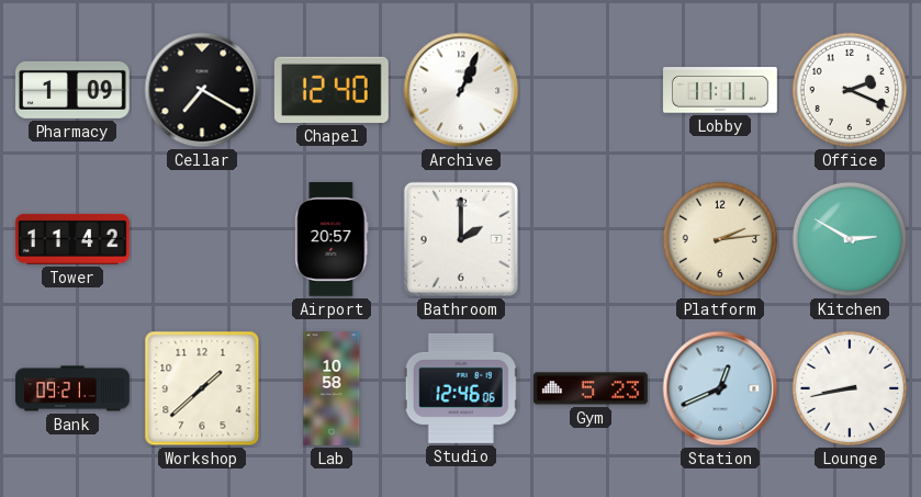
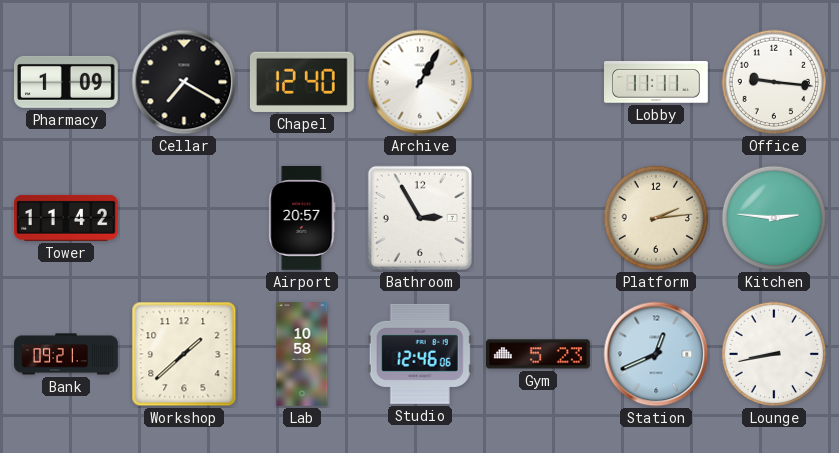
Archive: 1:04 -> 1:05
Office: 2:19 -> 9:16
Bathroom: 2:00 -> 2:55
Kitchen: 2:50 -> 2:46
